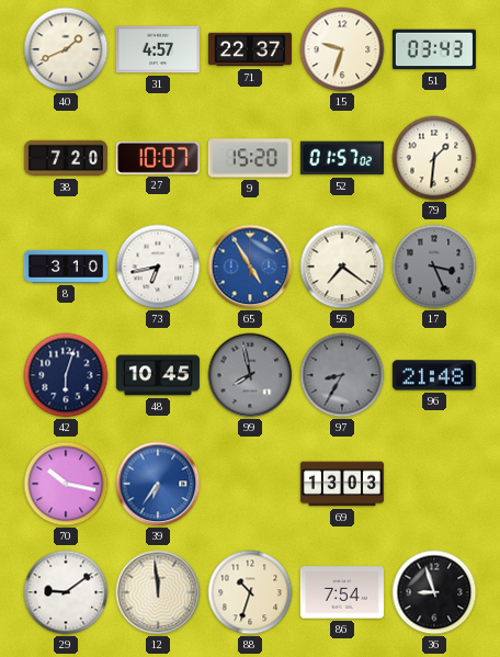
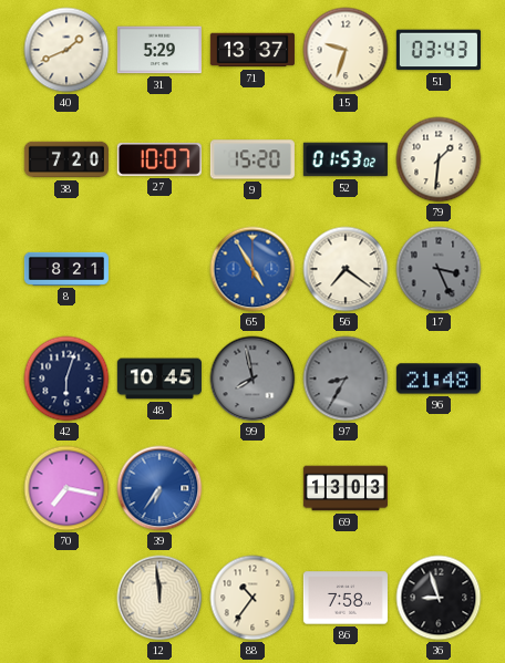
31: 4:57 -> 5:29
71: 22:37 -> 13:37
52: 01:57 -> 01:53
8: 3:10 -> 8:21
73: 6:43 -> none
70: 10:17 -> 7:17
29: 9:09 -> none
88: 10:33 -> 10:36
86: 7:54 -> 7:58
